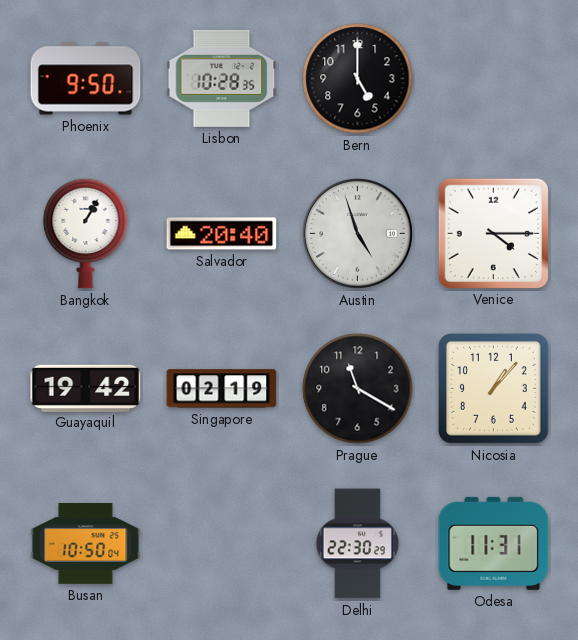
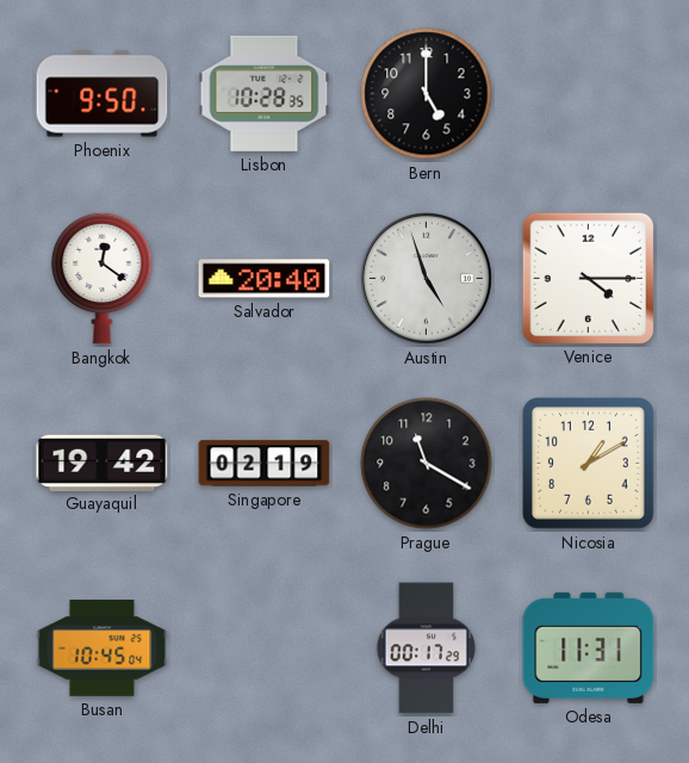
Bangkok: 1:05 -> 12:21
Nicosia: 1:07 -> 1:10
Busan: 10:50 -> 10:45
Delhi: 22:30 -> 00:17
